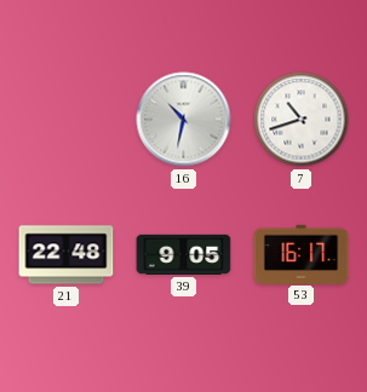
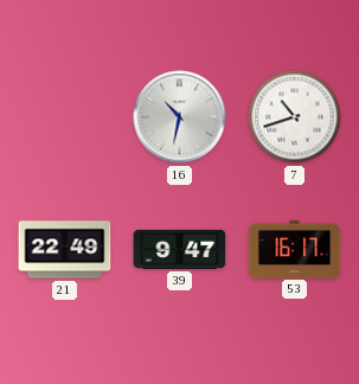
21: 22:48 -> 22:49
39: 9:05 -> 9:47
